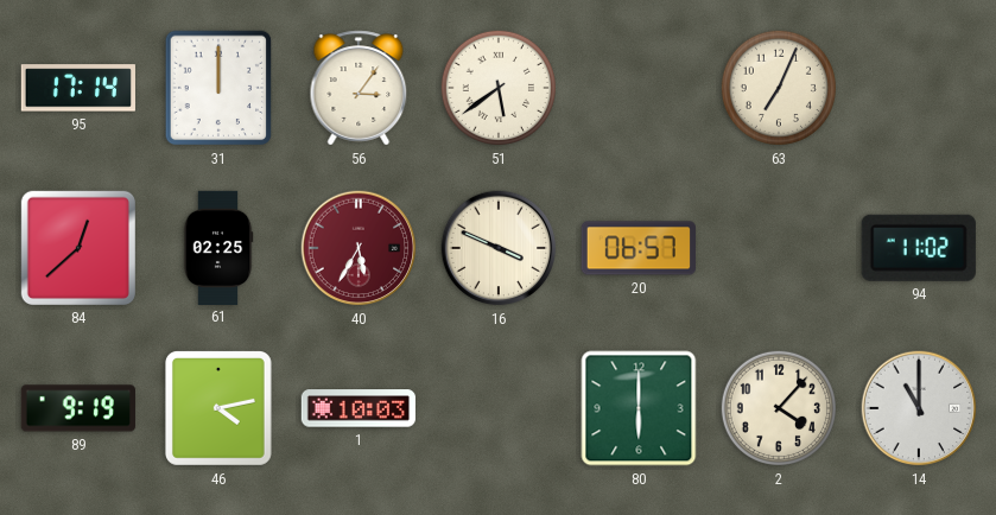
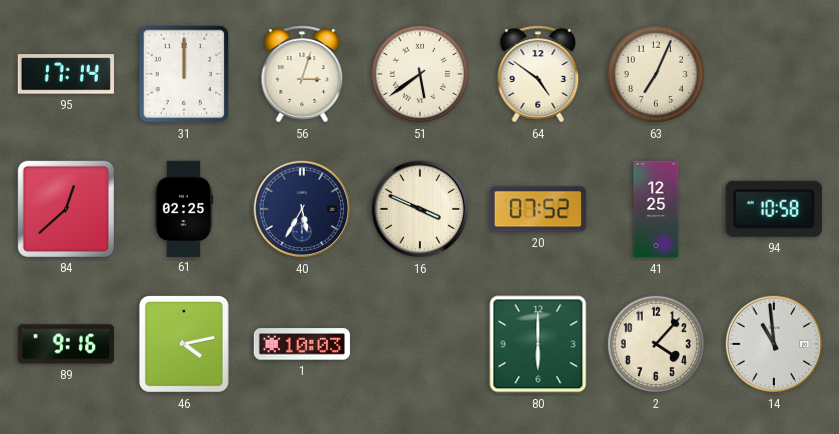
56: 3:06 -> 3:03
64: none -> 4:51
40 dial: burgundy -> navy
20: 06:57 -> 07:52
41: none -> 12:25
94: 11:02 -> 10:58
89: 9:19 -> 9:16
14: 11:00 -> 10:59
